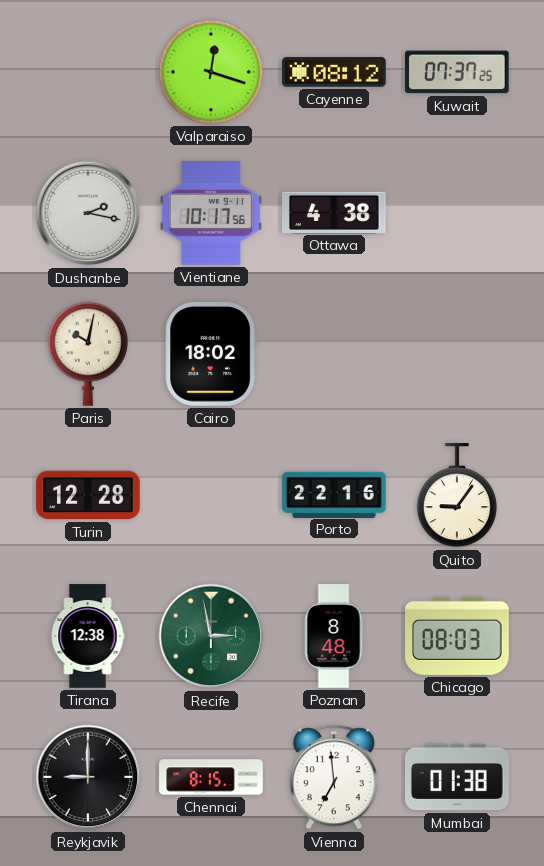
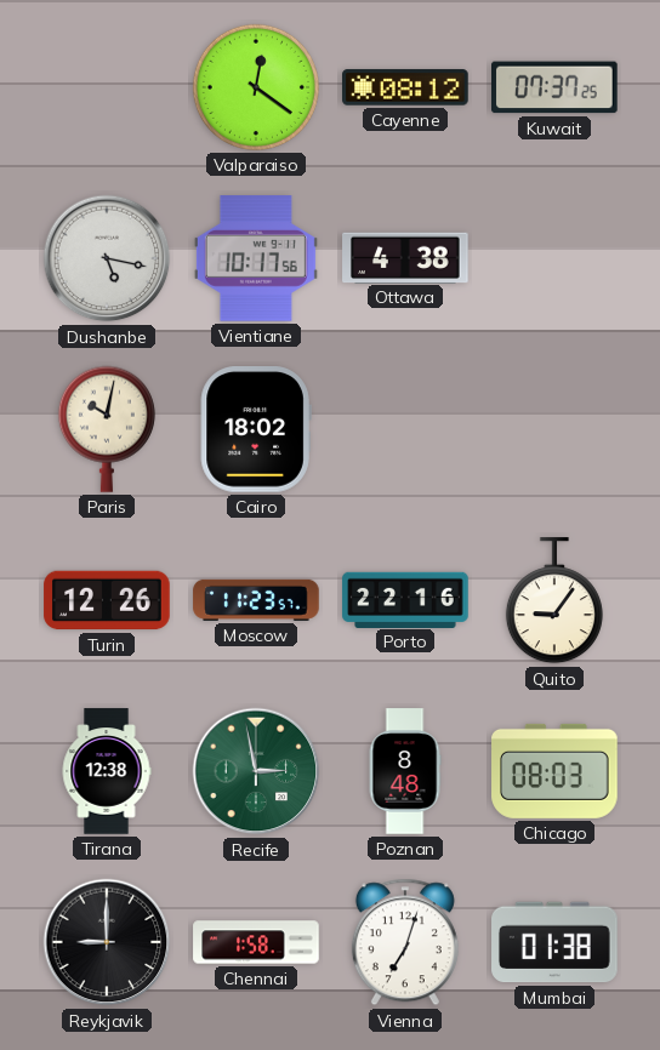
Valparaiso: 12:18 -> 12:21
Dushanbe: 2:17 -> 5:17
Turin: 12:28 -> 12:26
Moscow: none -> 11:23
Chennai: 8:15 -> 1:58
Vienna: 6:59 -> 7:03
